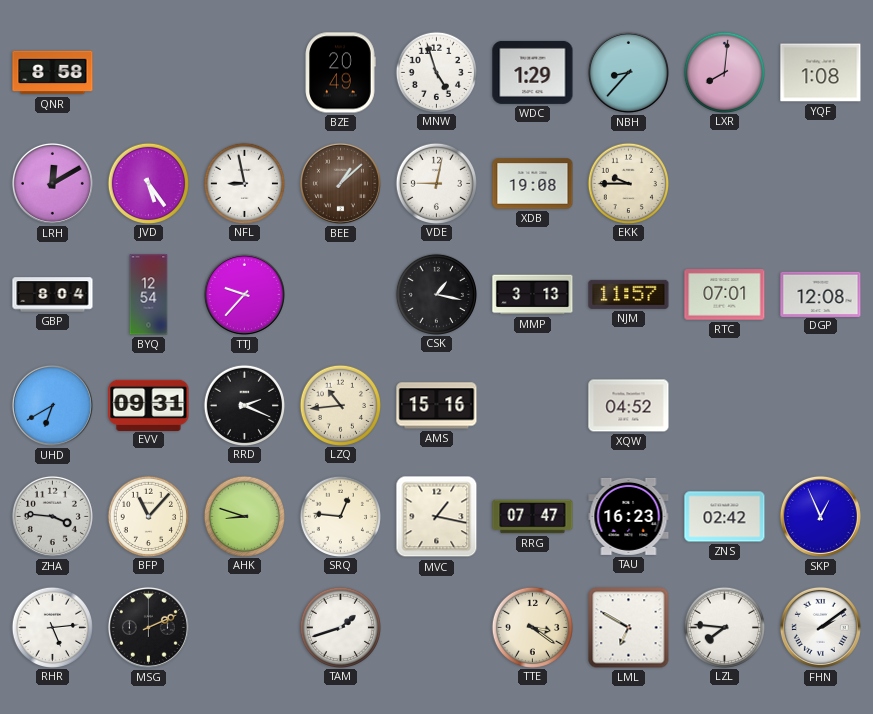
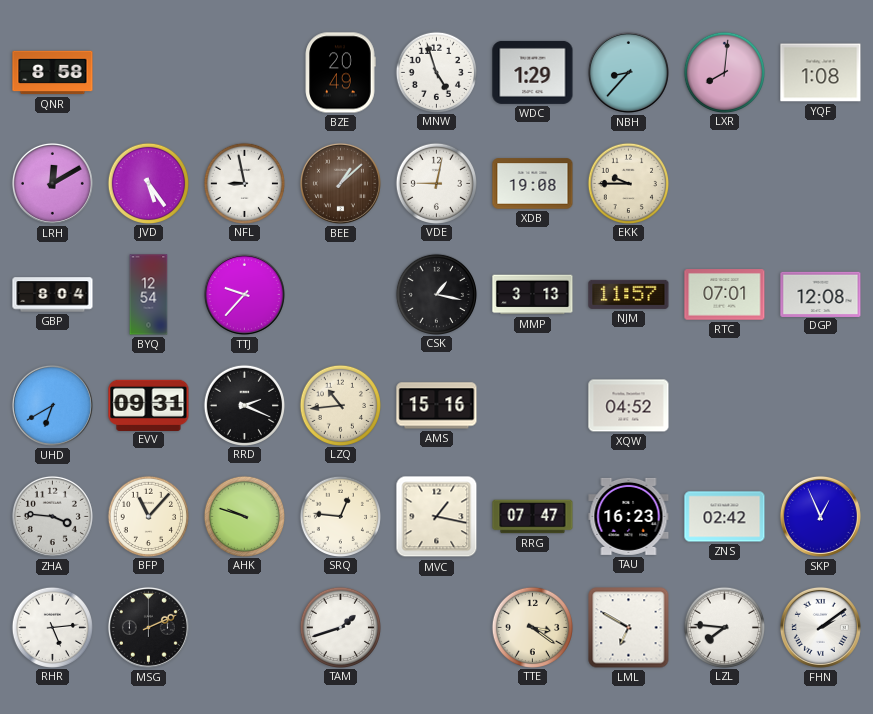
AHK: 8:48 -> 9:48
